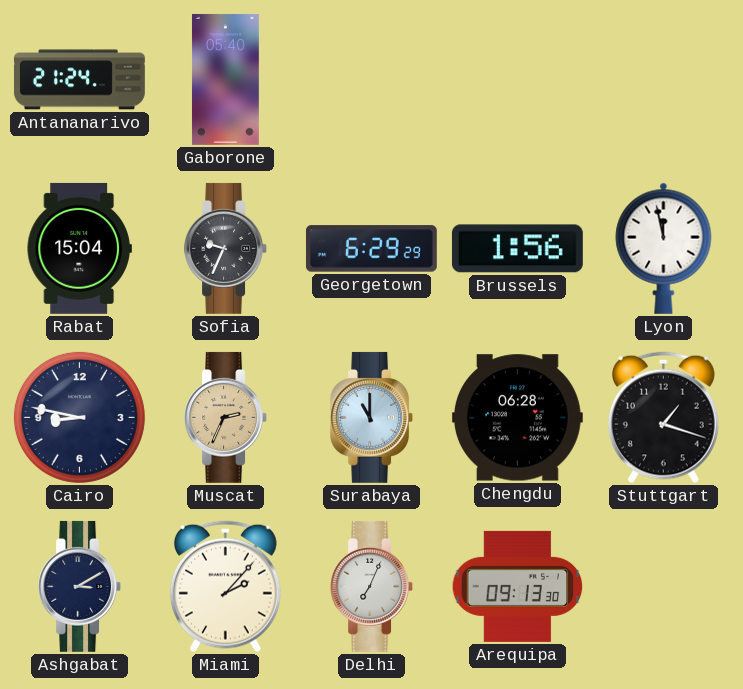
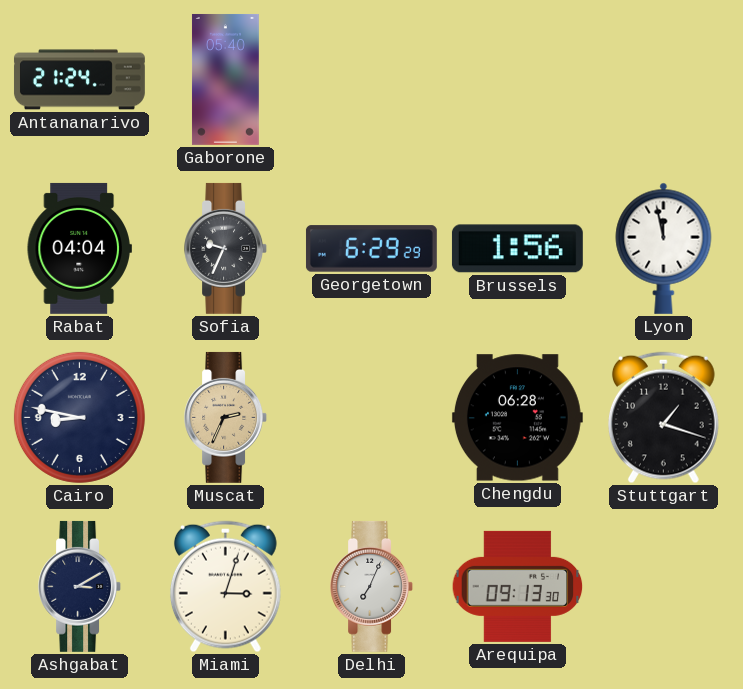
Rabat: 15:04 -> 04:04
Surabaya: 11:00 -> none
Miami: 2:07 -> 3:03
